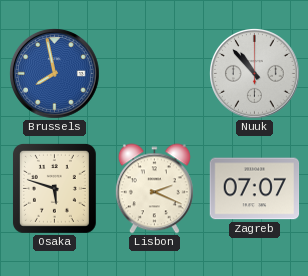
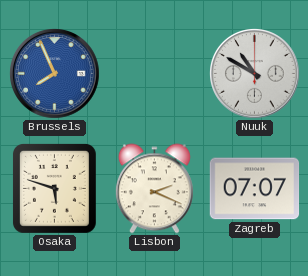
Brussels: 7:58 -> 7:56
Nuuk: 10:53 -> 10:50
